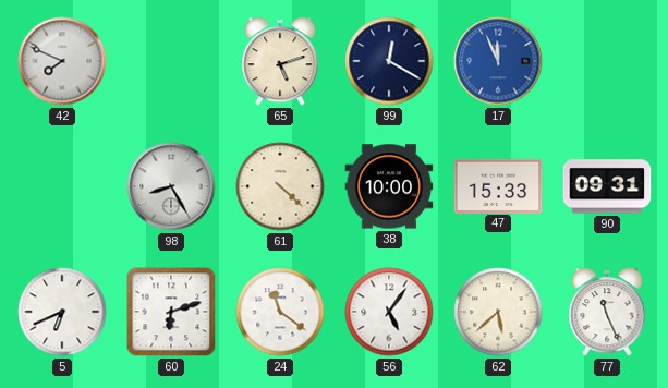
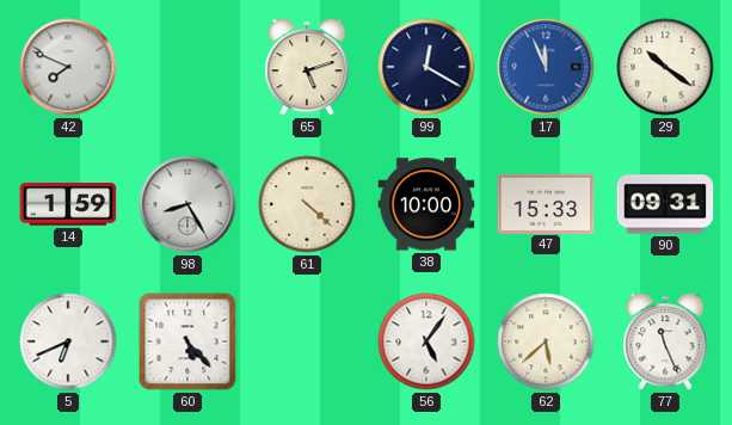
29: none -> 10:21
14: none -> 1:59
60: 6:12 -> 5:23
24: 11:21 -> none
